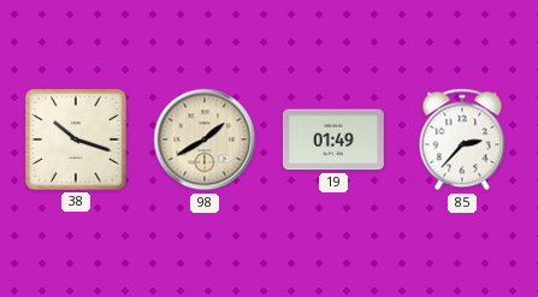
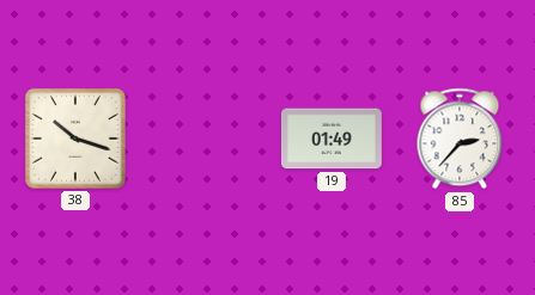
98: 1:40 -> none
